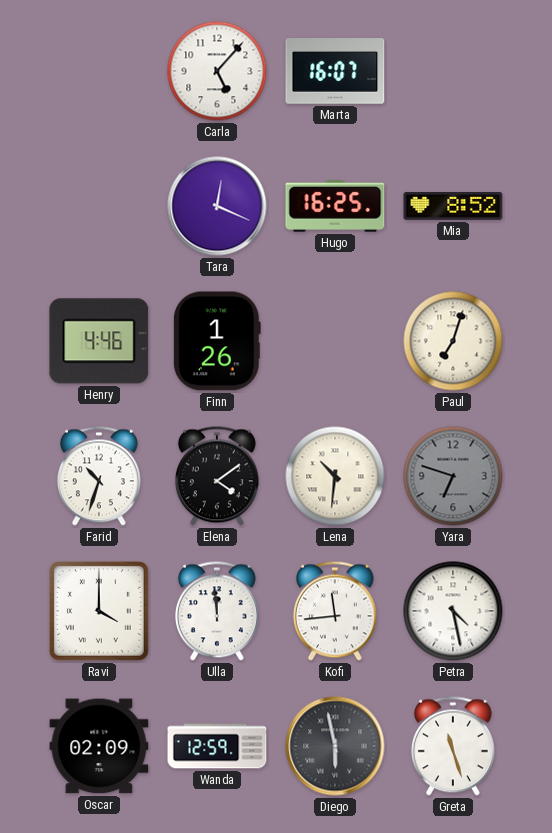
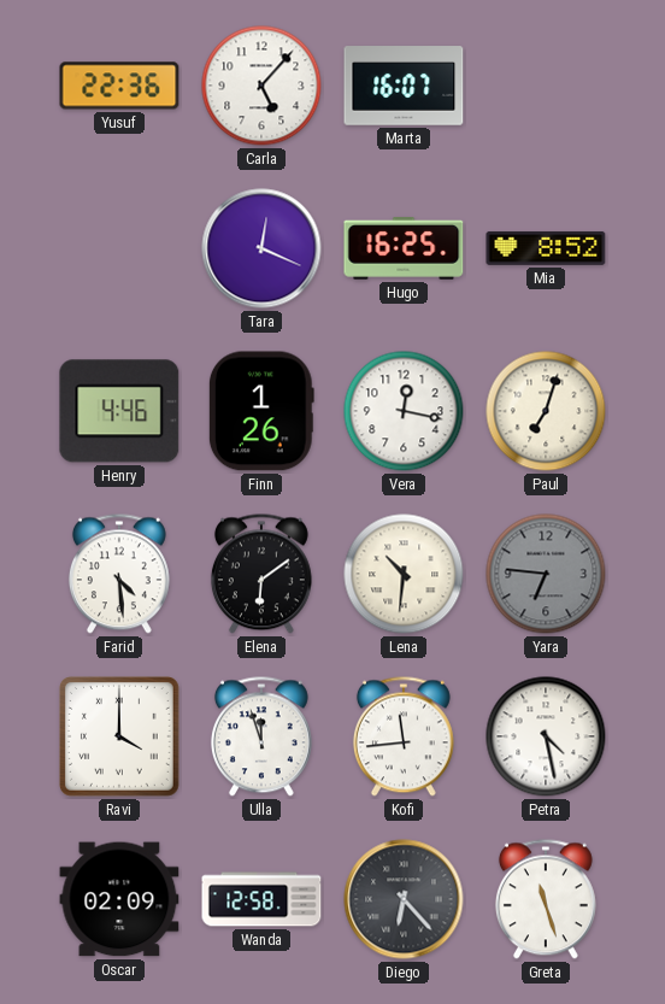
Yusuf: none -> 22:36
Vera: none -> 12:17
Farid: 10:33 -> 4:29
Elena: 4:09 -> 6:09
Yara: 6:48 -> 6:46
Ulla: 11:59 -> 11:57
Wanda: 12:59 -> 12:58
Diego: 5:58 -> 6:23
